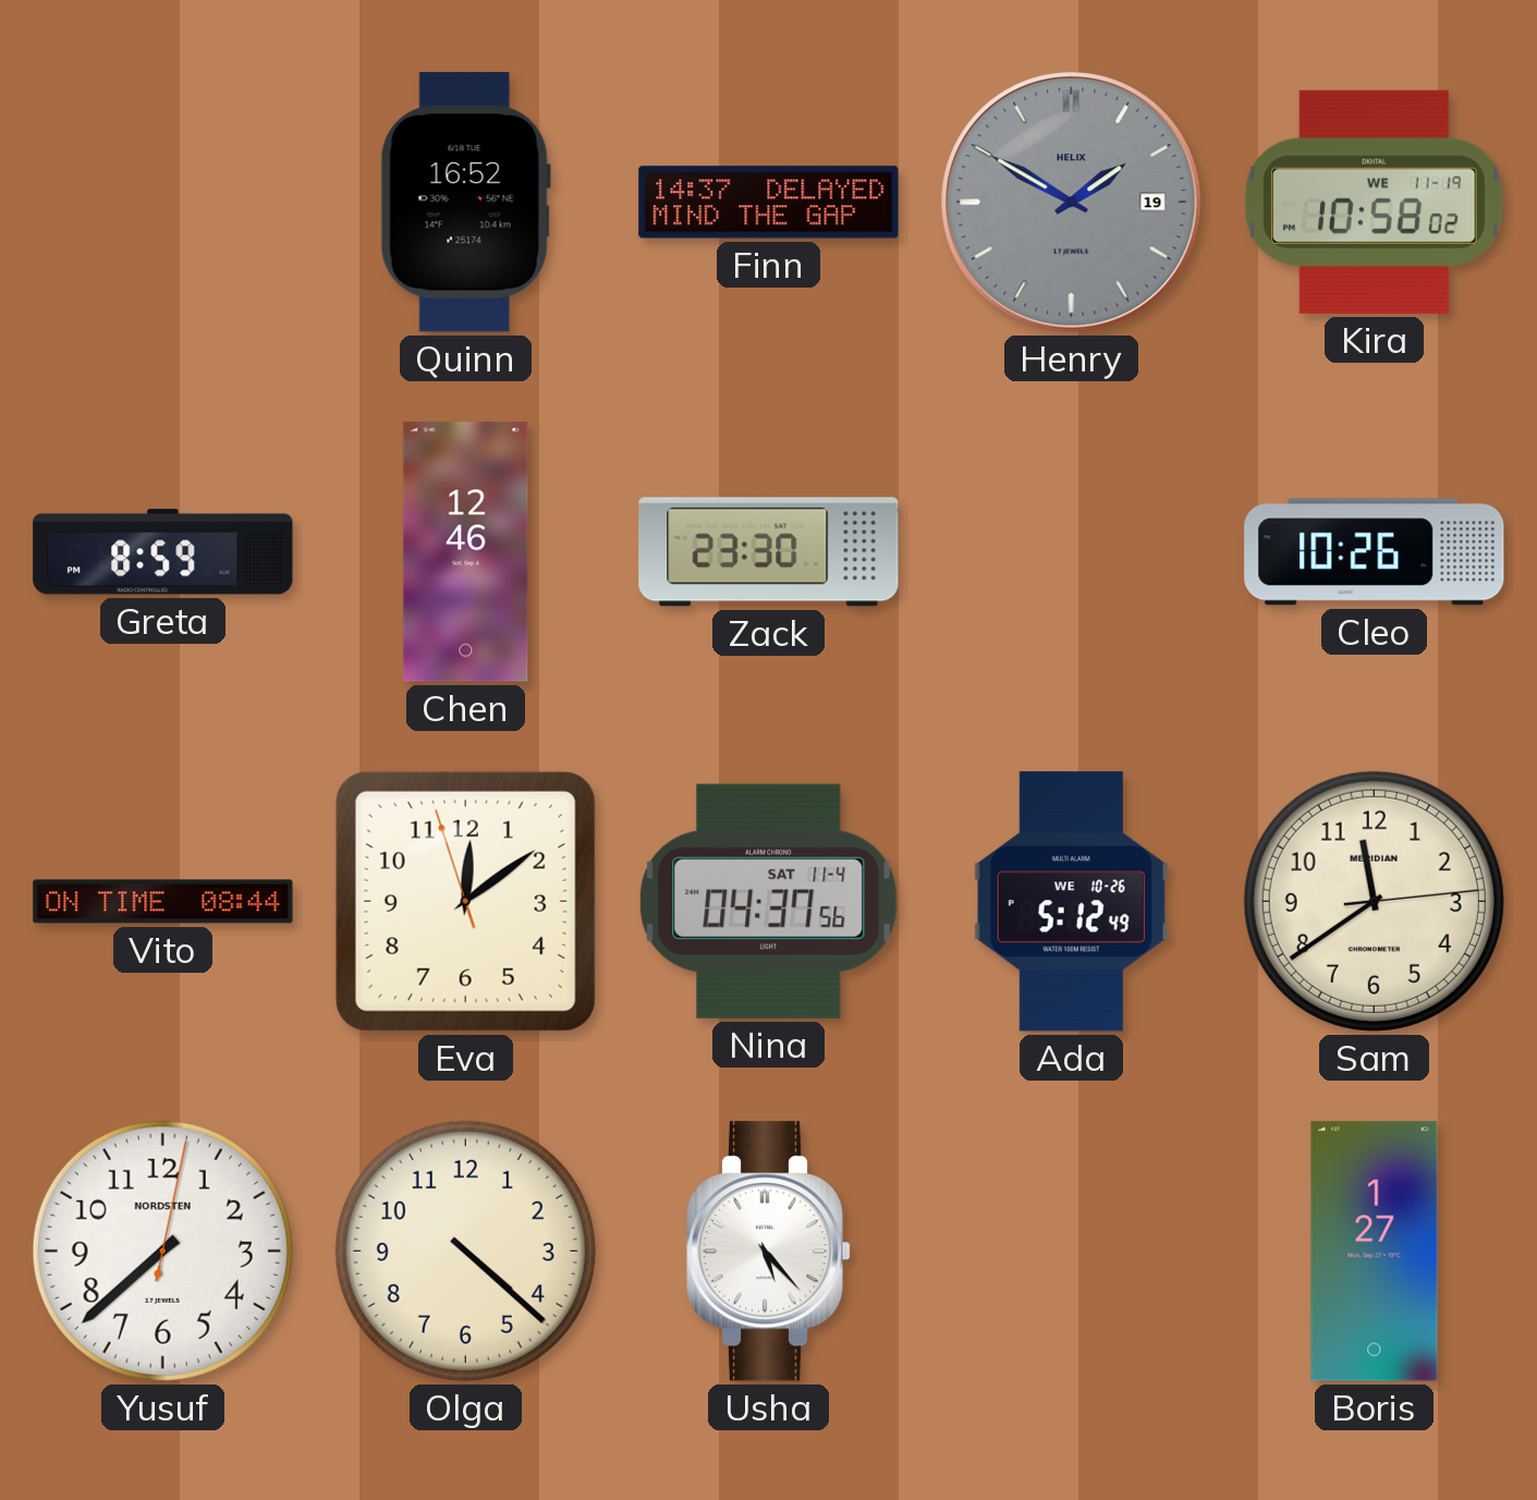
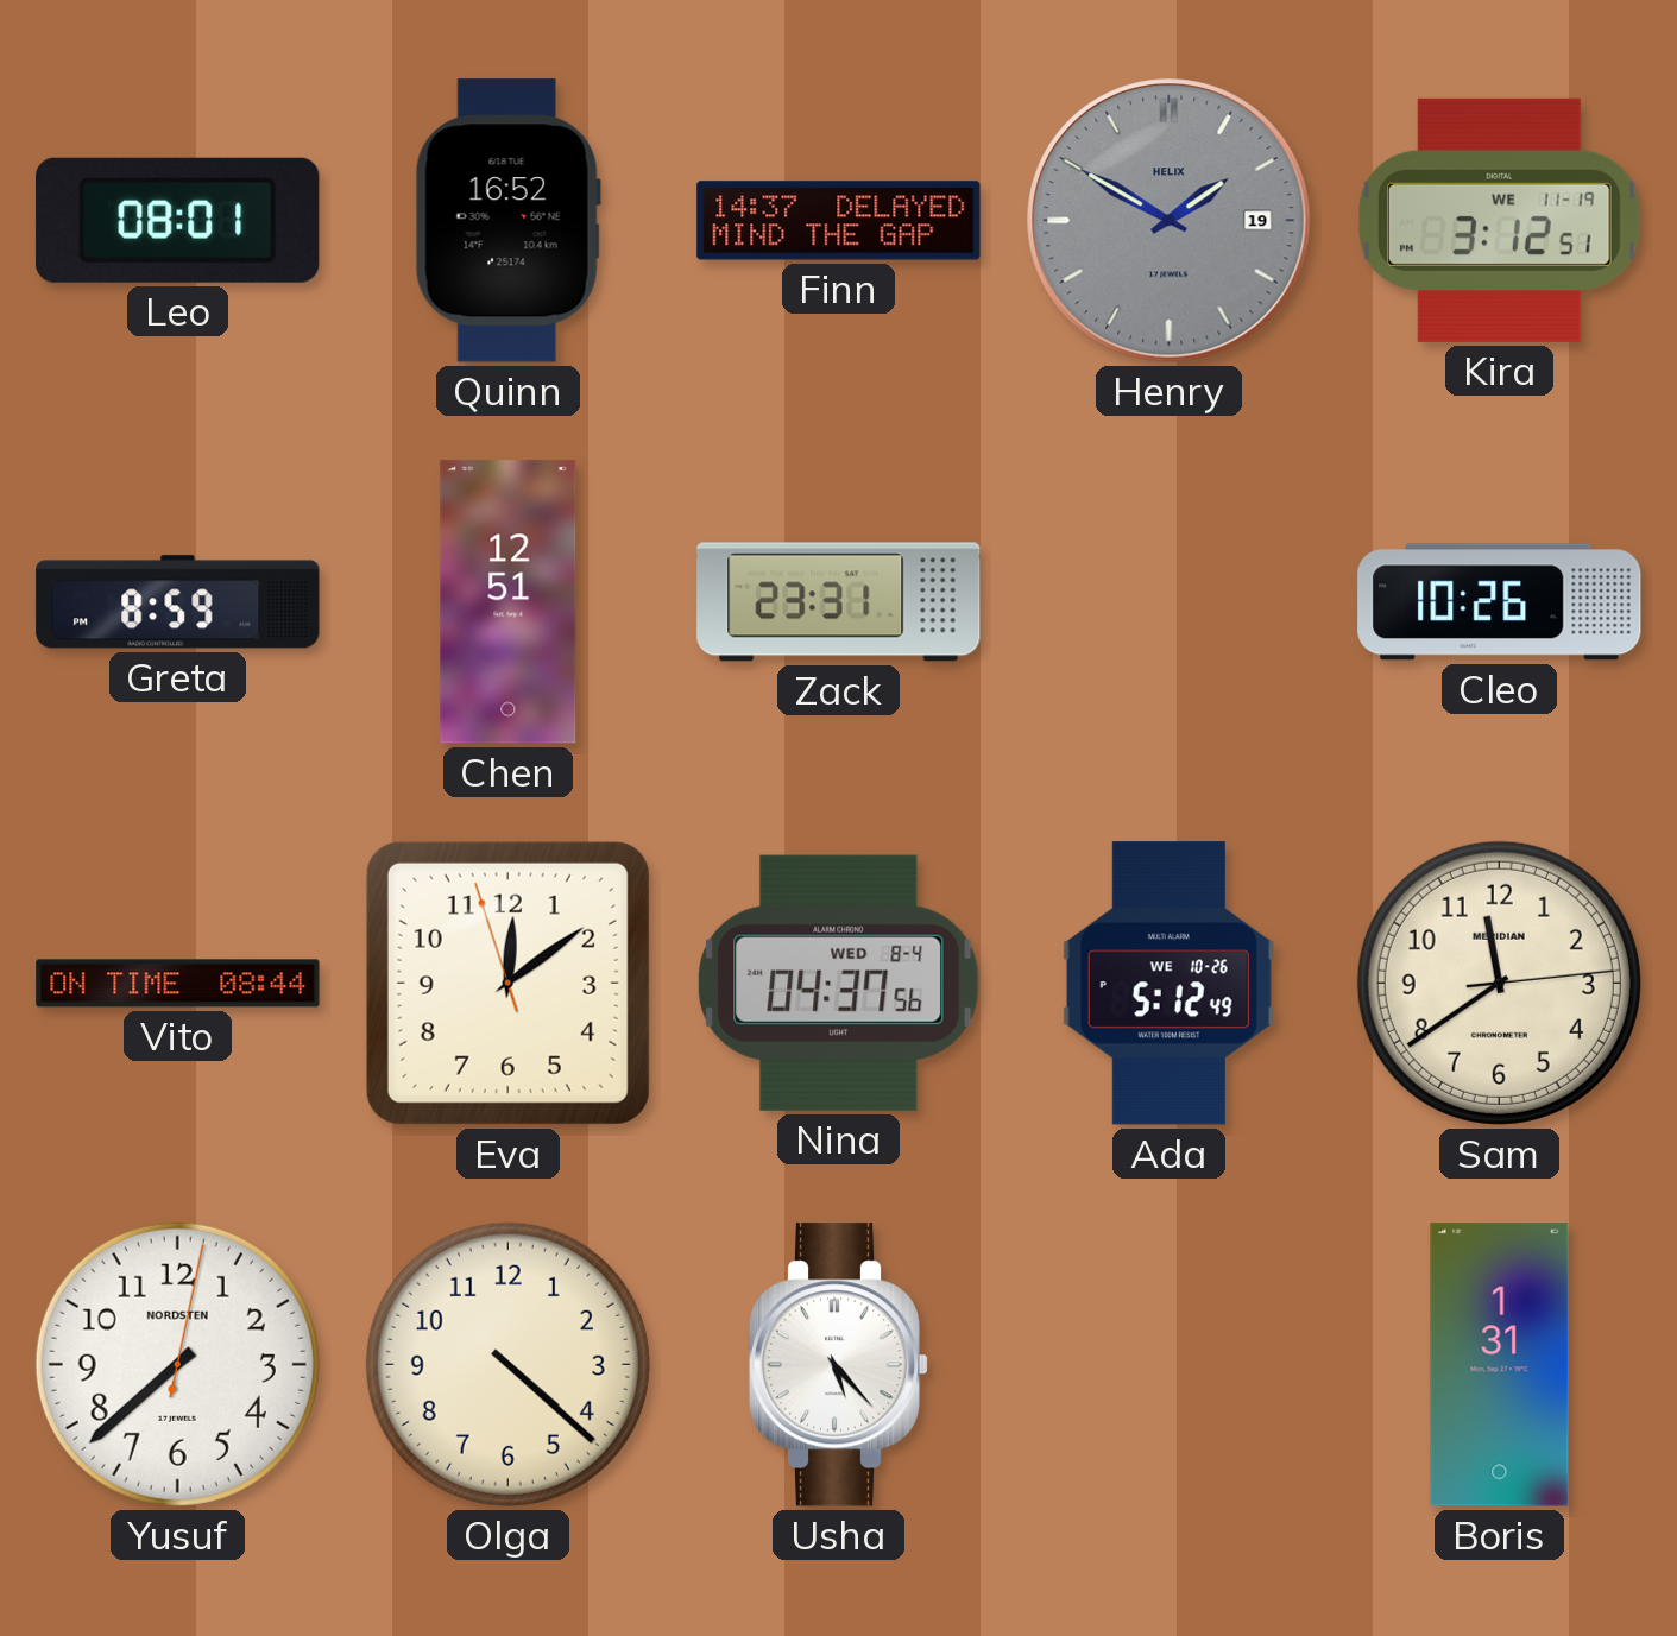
Leo: none -> 08:01
Kira: 10:58 -> 3:12
Chen: 12:46 -> 12:51
Zack: 23:30 -> 23:31
Nina date: SAT 11-4 -> WED 8-4
Boris: 1:27 -> 1:31
